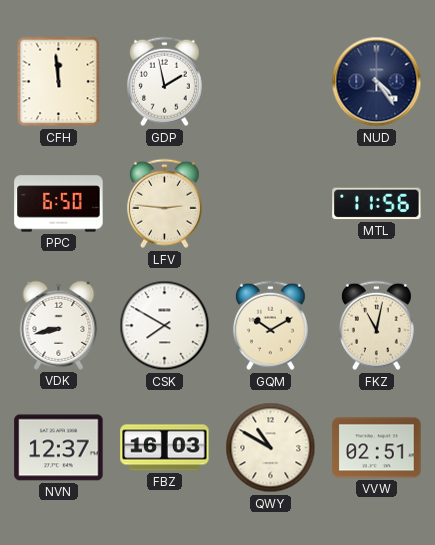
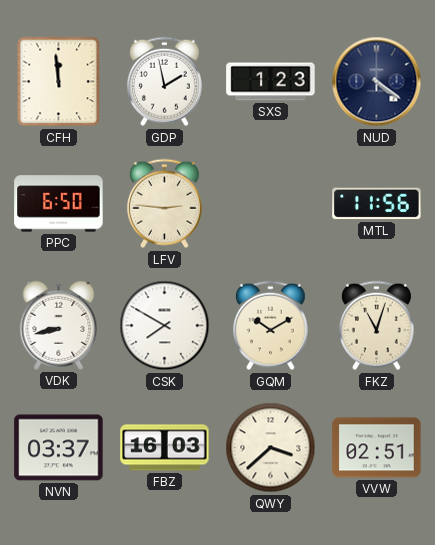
SXS: none -> 1:23
NUD: 4:24 -> 4:21
FKZ: 11:02 -> 11:03
NVN: 12:37 -> 03:37
QWY: 10:50 -> 3:38
